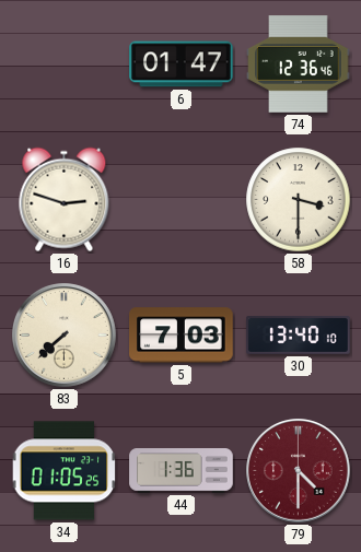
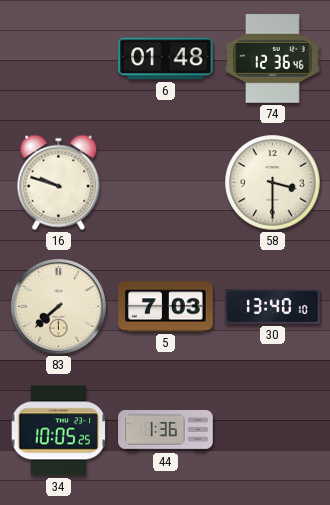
6: 01:47 -> 01:48
16: 2:48 -> 9:48
34: 01:05 -> 10:05
79: 4:30 -> none
